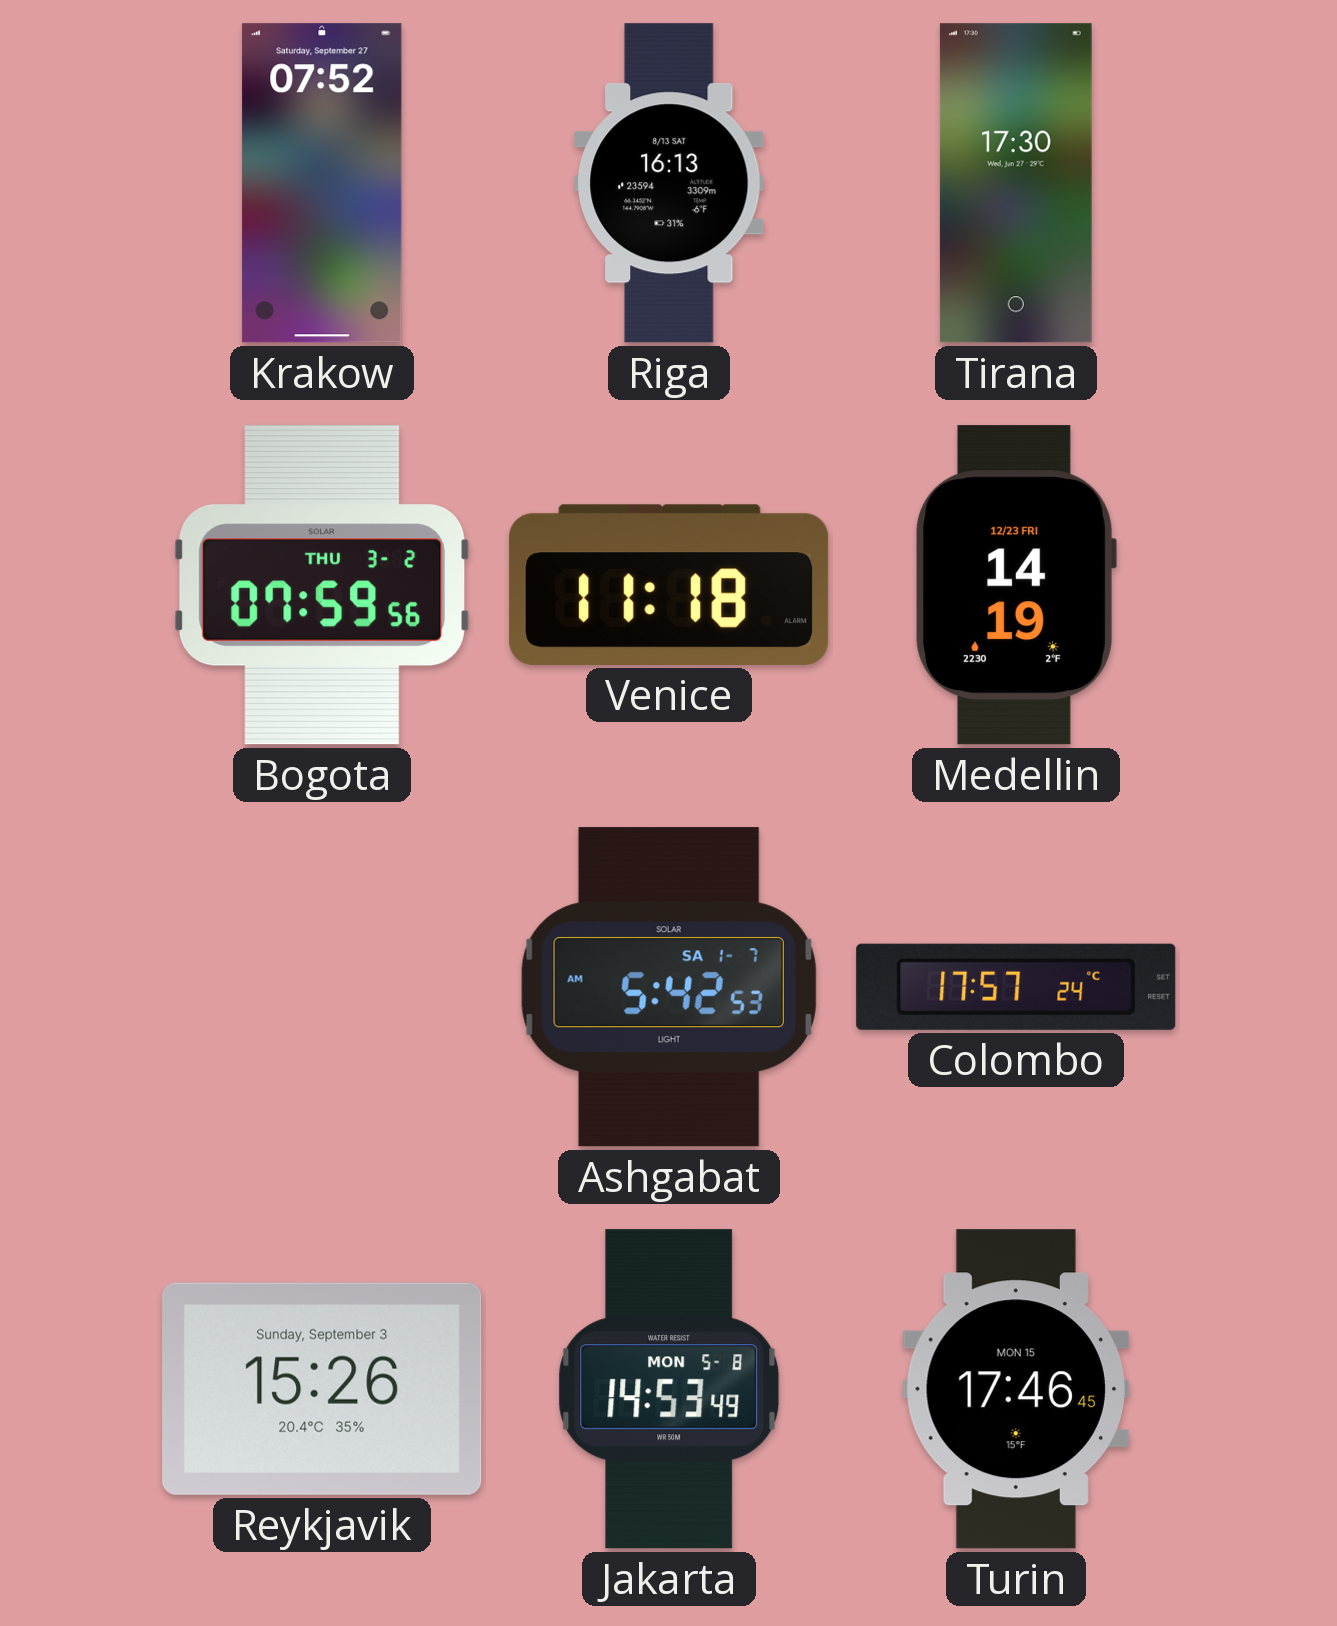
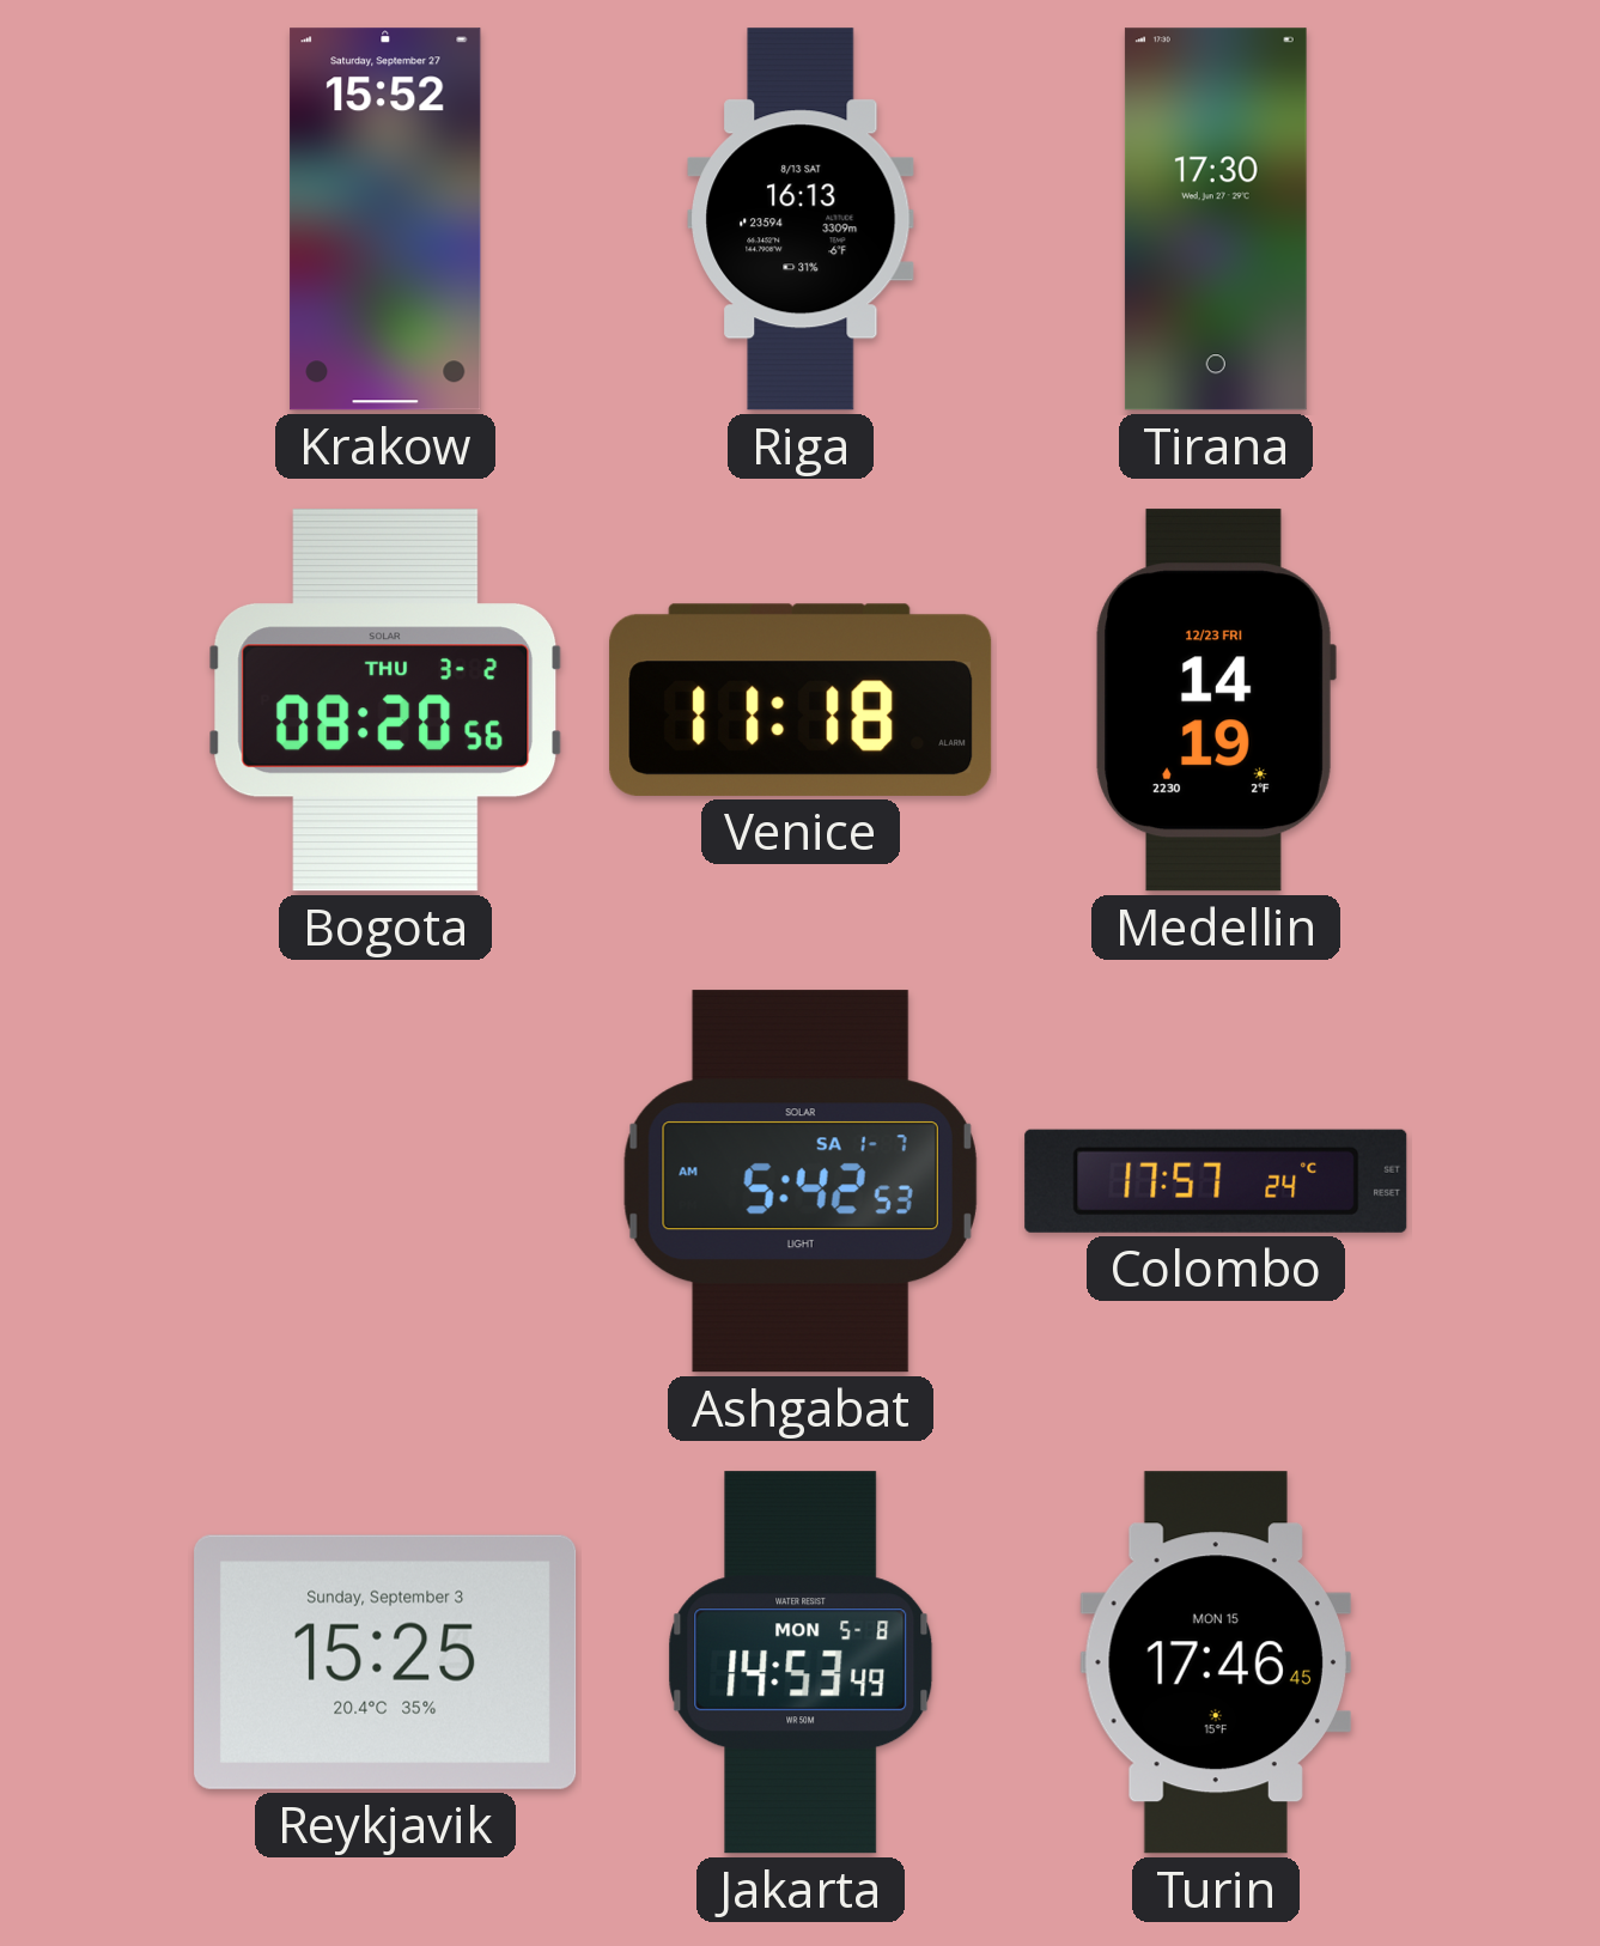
Krakow: 07:52 -> 15:52
Bogota: 07:59 -> 08:20
Reykjavik: 15:26 -> 15:25
